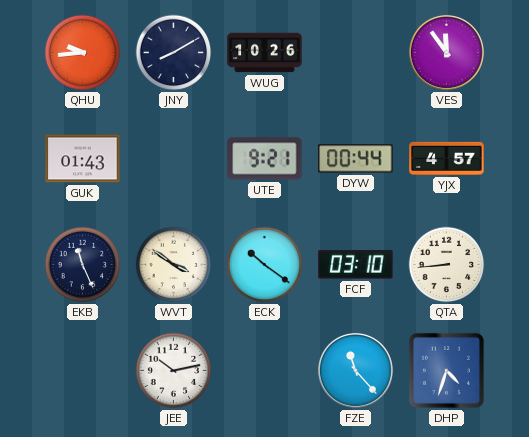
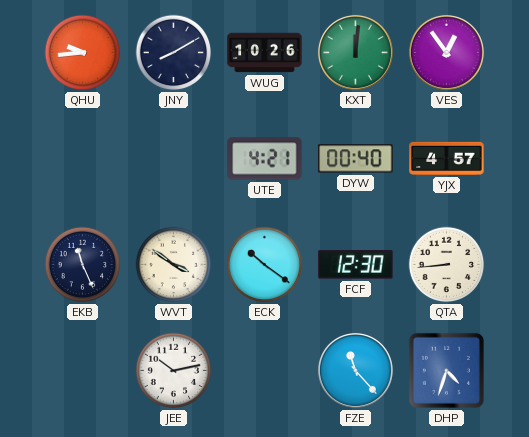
KXT: none -> 12:01
VES: 11:54 -> 12:54
GUK: 01:43 -> none
UTE: 9:21 -> 4:21
DYW: 00:44 -> 00:40
FCF: 03:10 -> 12:30
